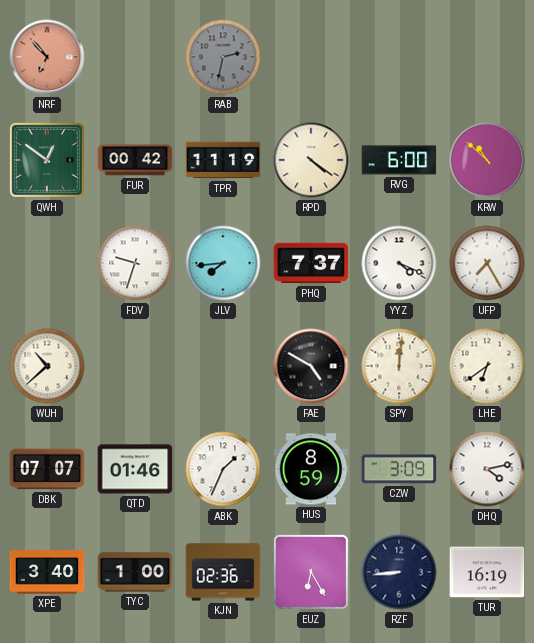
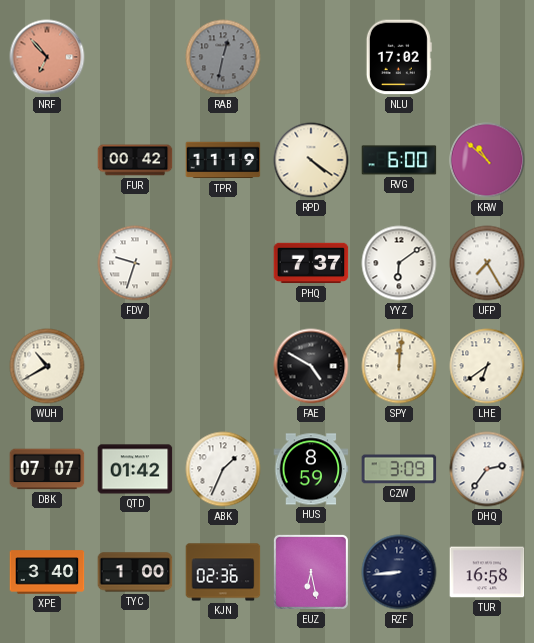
RAB: 2:32 -> 12:32
NLU: none -> 17:02
QWH: 12:51 -> none
JLV: 7:44 -> none
YYZ: 4:19 -> 6:09
WUH: 10:38 -> 10:40
QTD: 01:46 -> 01:42
DHQ: 4:13 -> 2:36
EUZ: 6:25 -> 6:28
TUR: 16:19 -> 16:58
